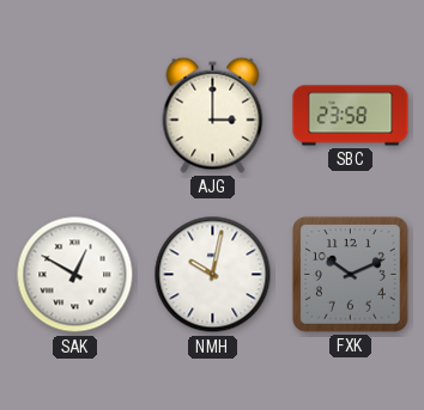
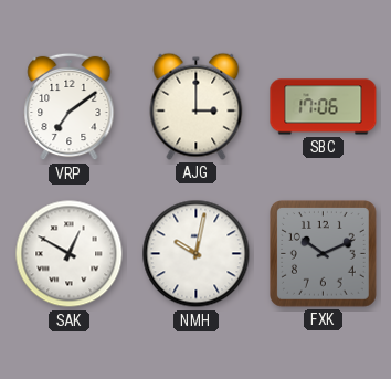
VRP: none -> 7:09
SBC: 23:58 -> 17:06
